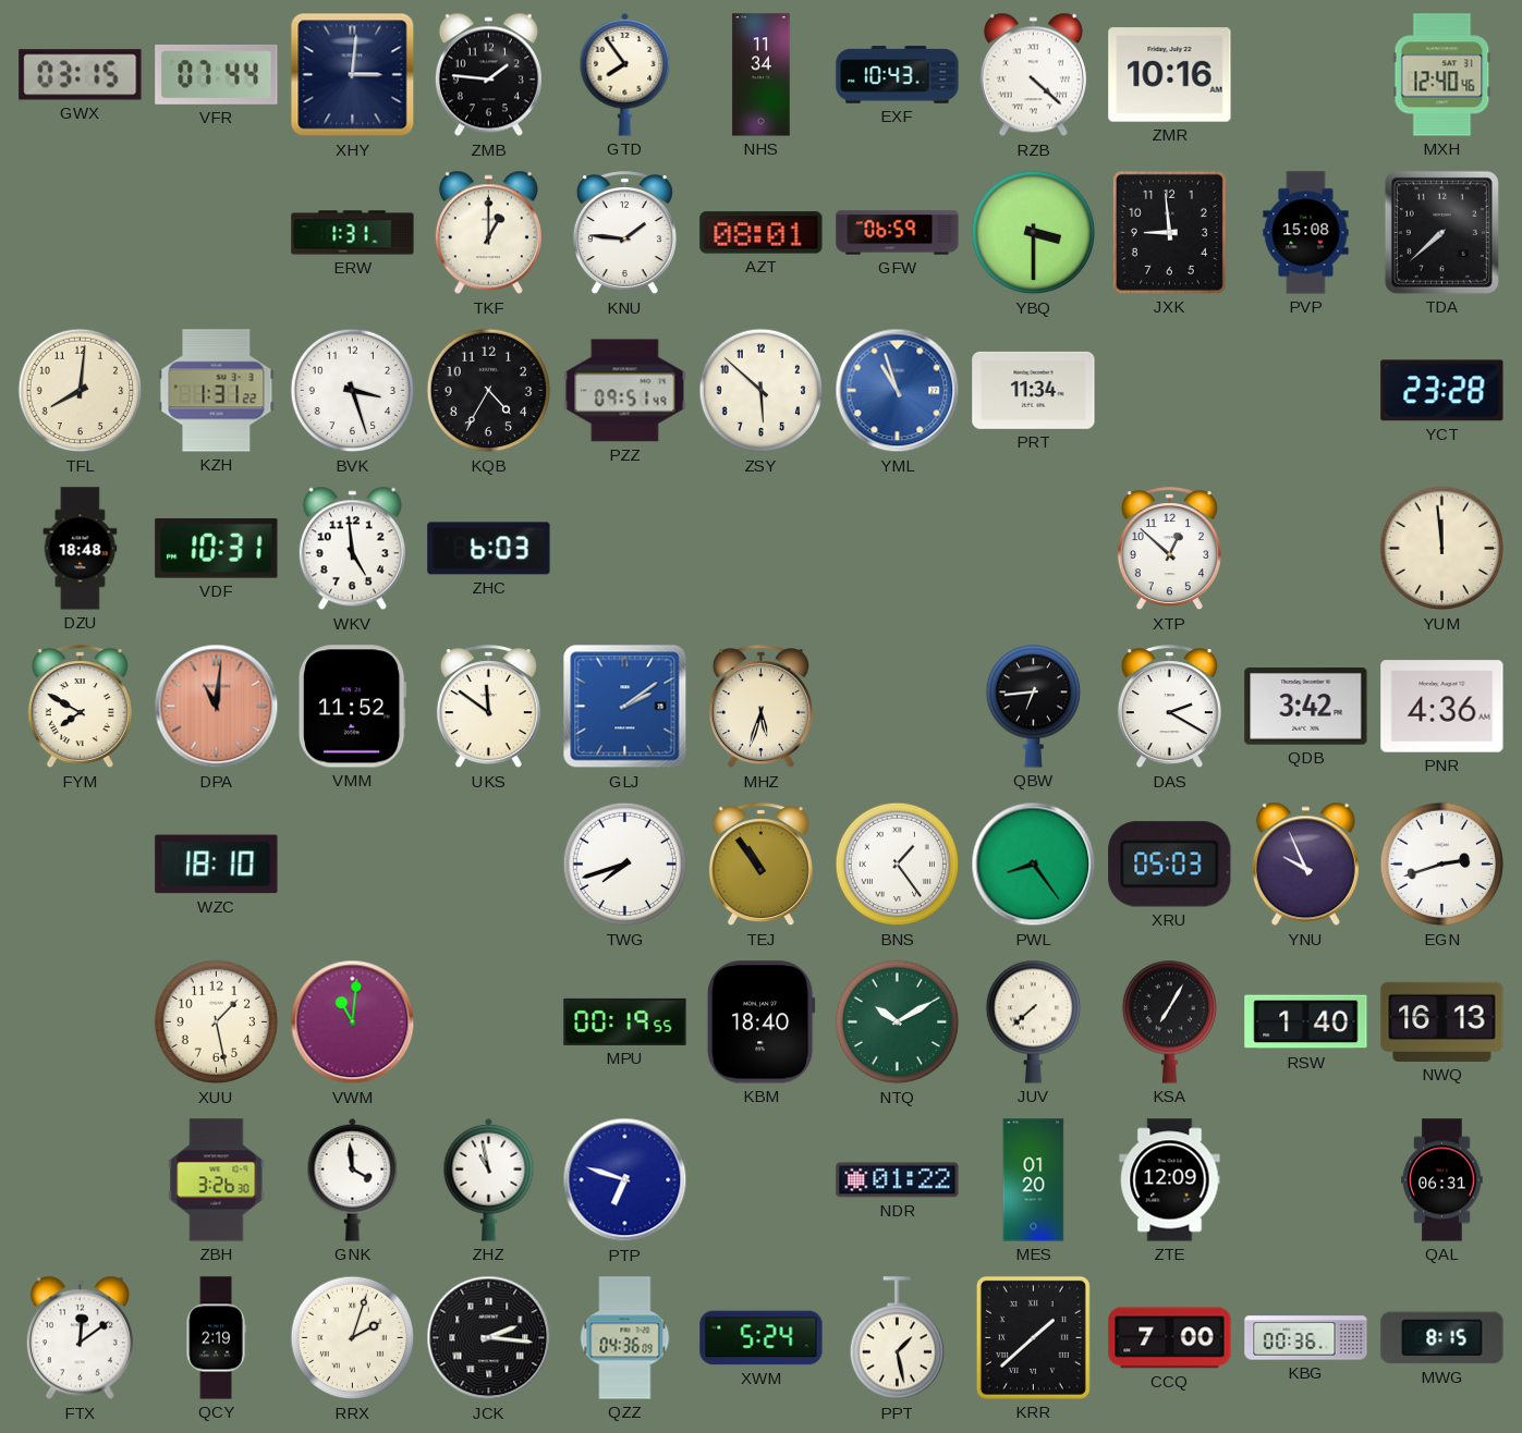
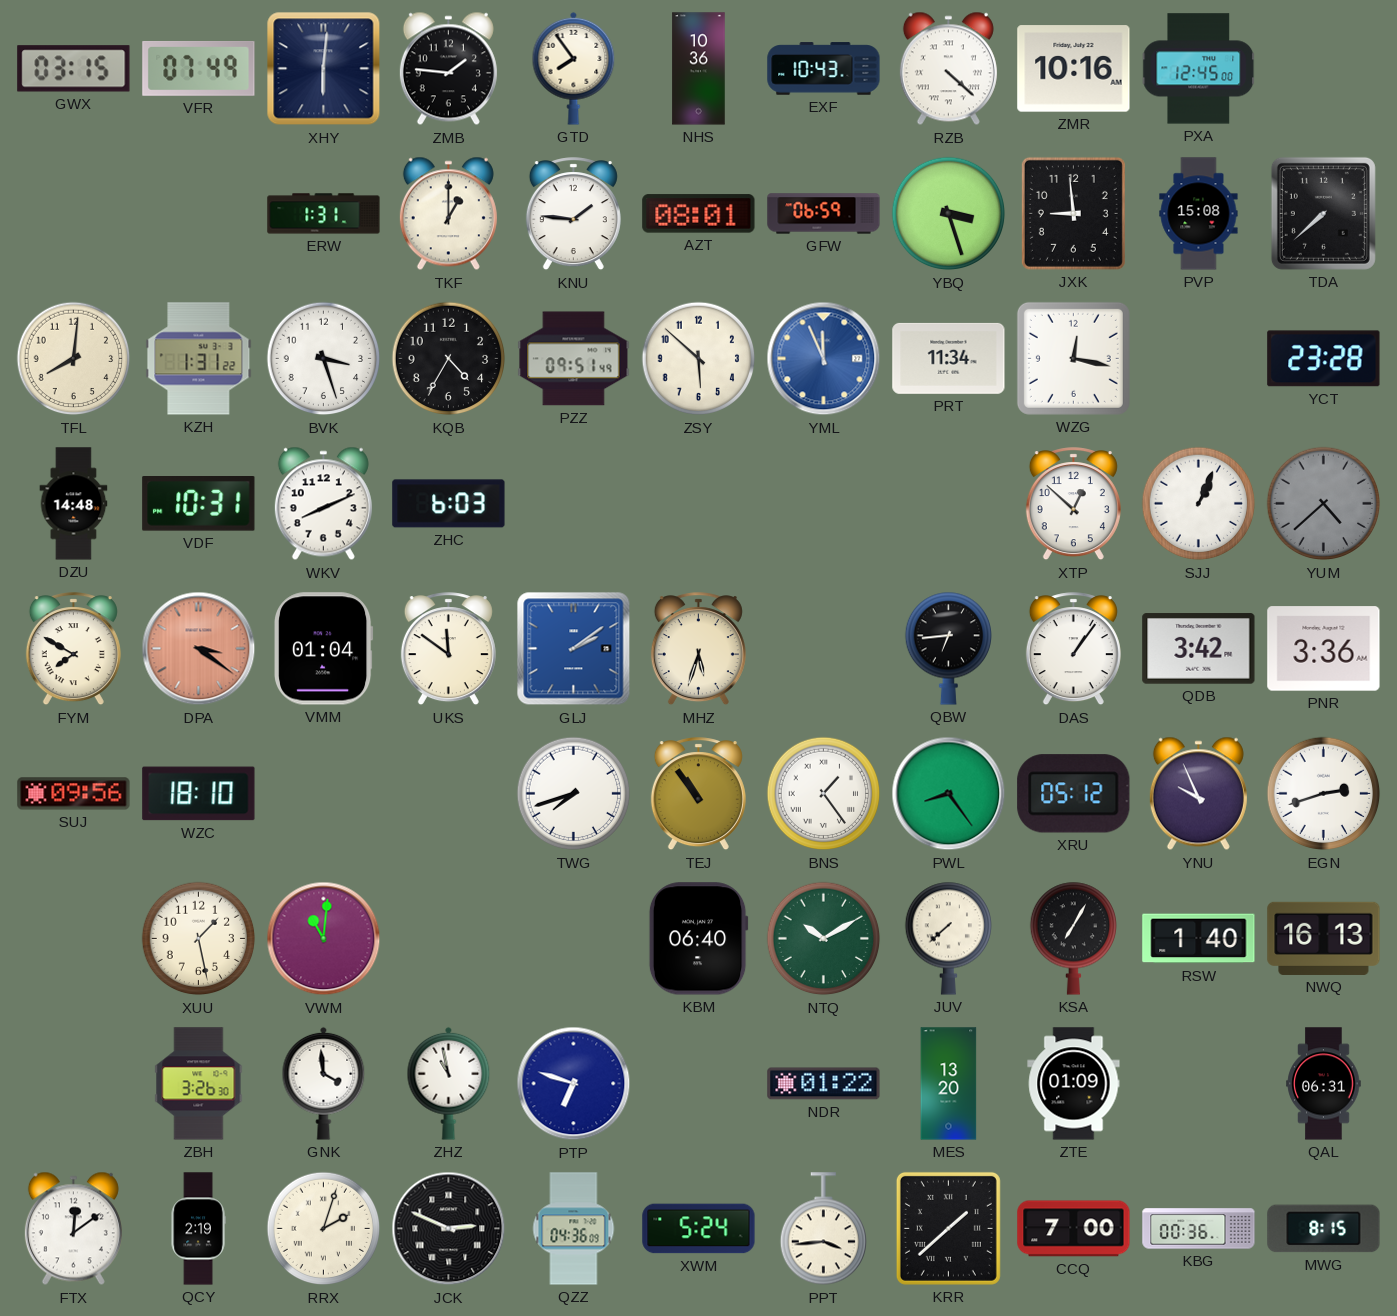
VFR: 07:44 -> 07:49
XHY: 3:01 -> 6:01
NHS: 11:34 -> 10:36
PXA: none -> 12:45
MXH: 12:40 -> none
YBQ: 3:30 -> 3:27
YML: 10:57 -> 11:56
WZG: none -> 12:17
DZU: 18:48 -> 14:48
WKV: 4:59 -> 8:11
SJJ: none -> 1:04
YUM: 11:59 -> 4:38
YUM dial: cream -> grey
DPA: 11:01 -> 3:21
VMM: 11:52 -> 01:04
DAS: 2:20 -> 1:06
PNR: 4:36 -> 3:36
SUJ: none -> 09:56
XRU: 05:03 -> 05:12
MPU: 00:19 -> none
KBM: 18:40 -> 06:40
MES: 01:20 -> 13:20
ZTE: 12:09 -> 01:09
JCK: 2:16 -> 2:49
PPT: 1:28 -> 3:44
